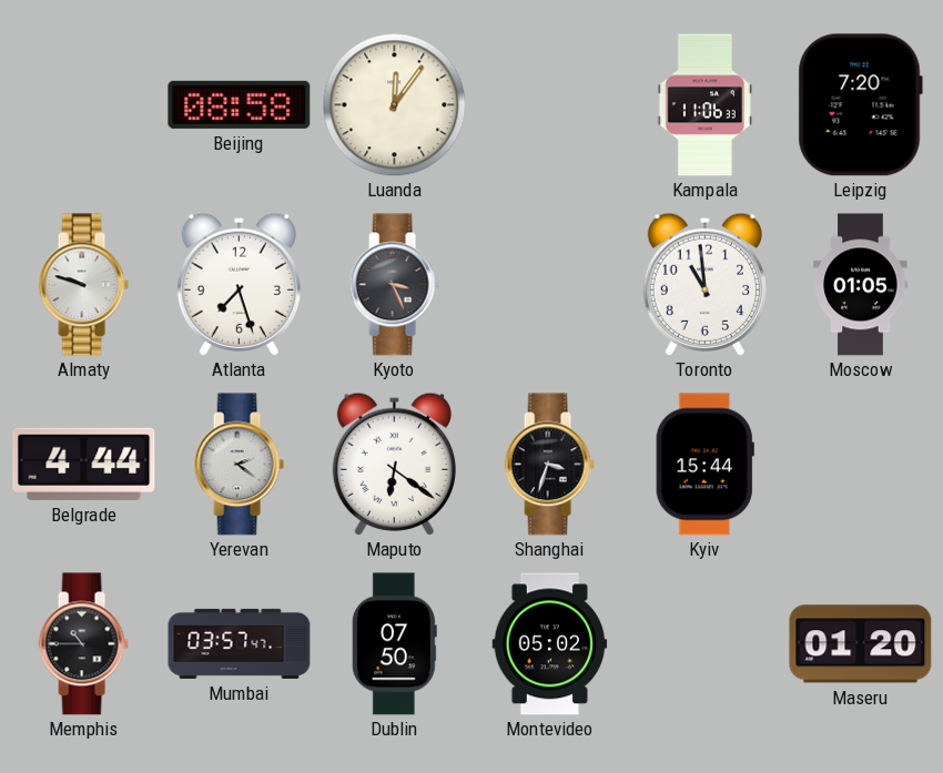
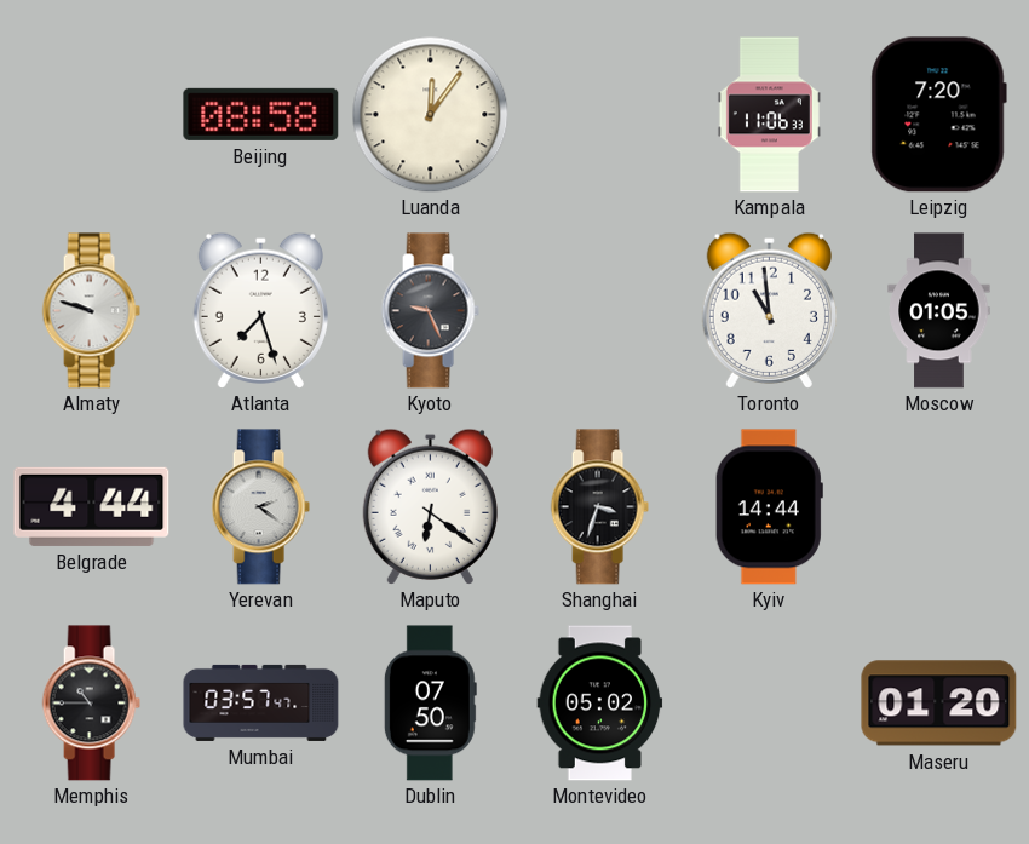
Kyoto: 3:26 -> 9:26
Kyiv: 15:44 -> 14:44
